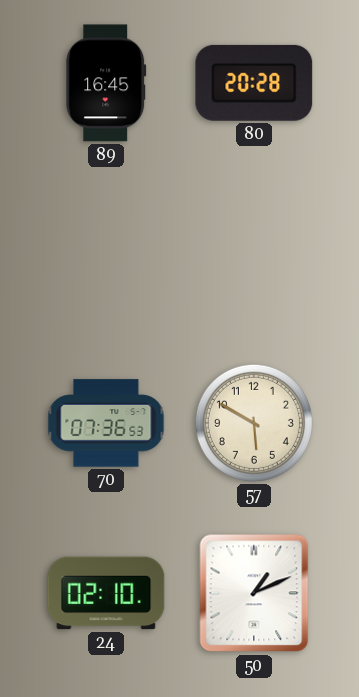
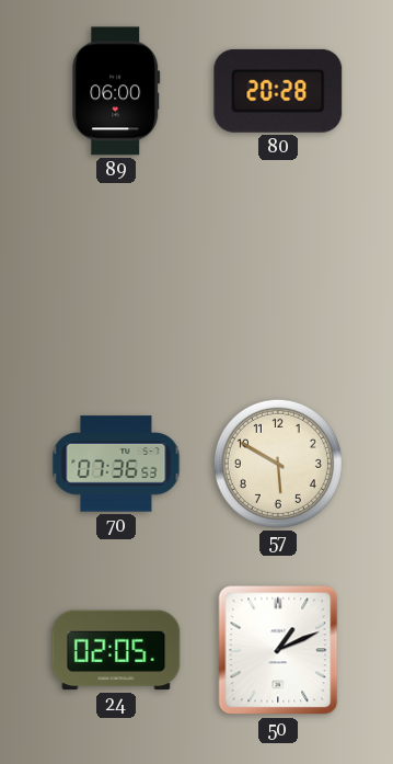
89: 16:45 -> 06:00
24: 02:10 -> 02:05
